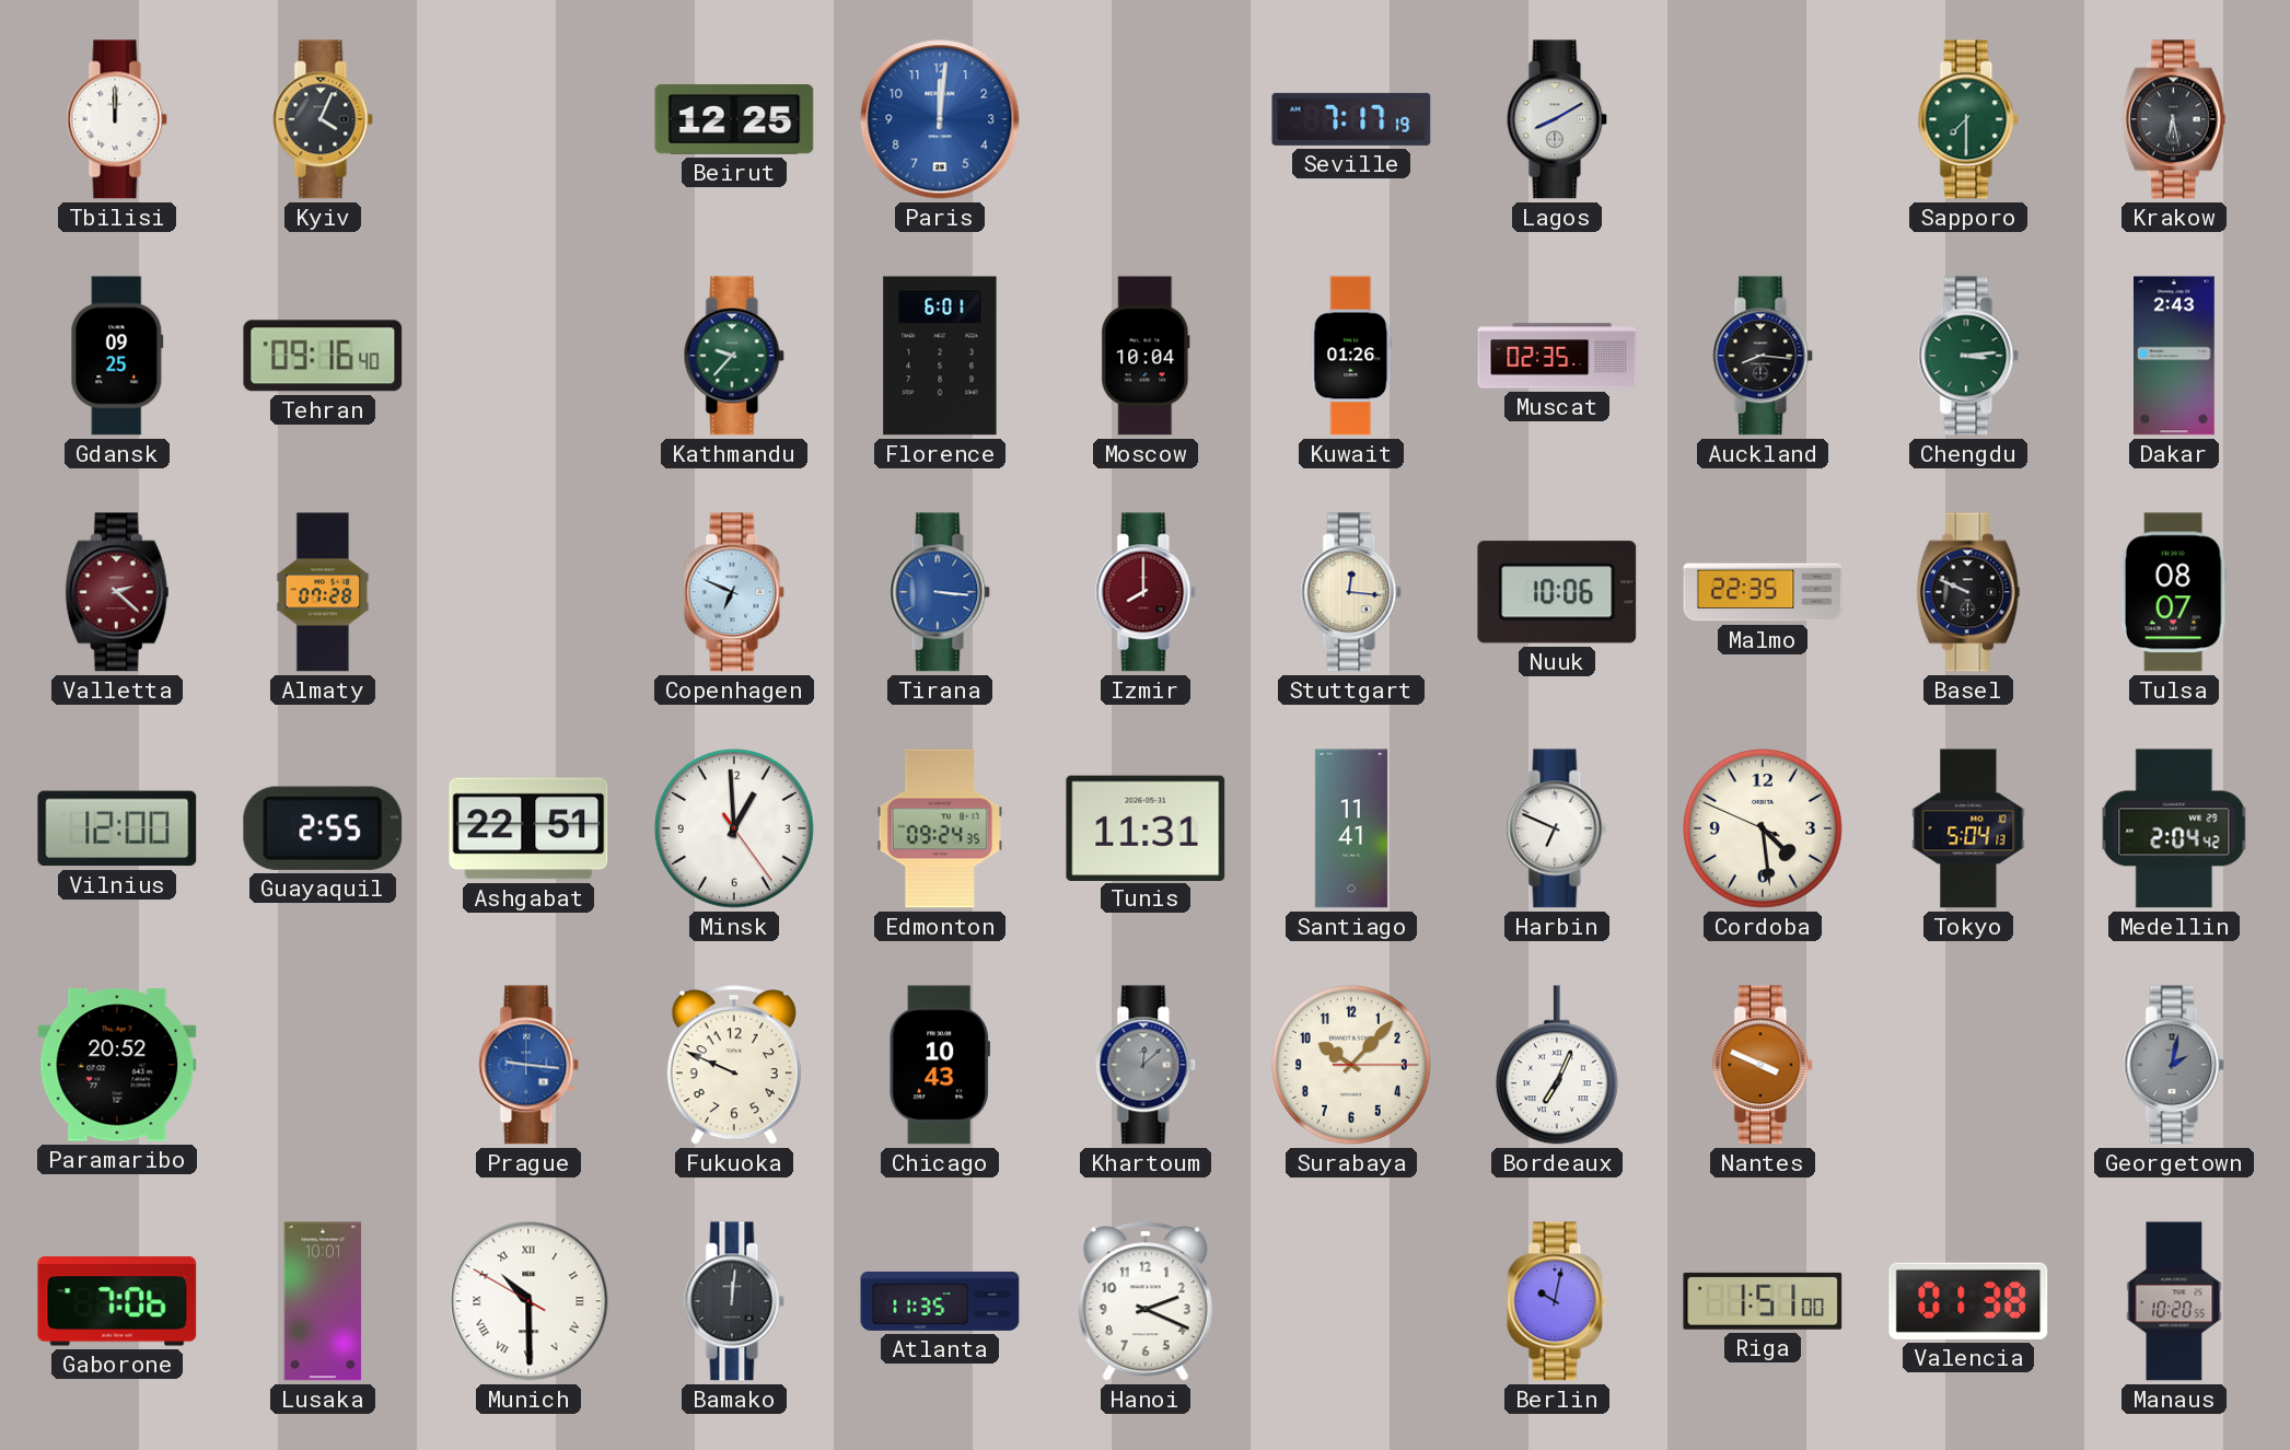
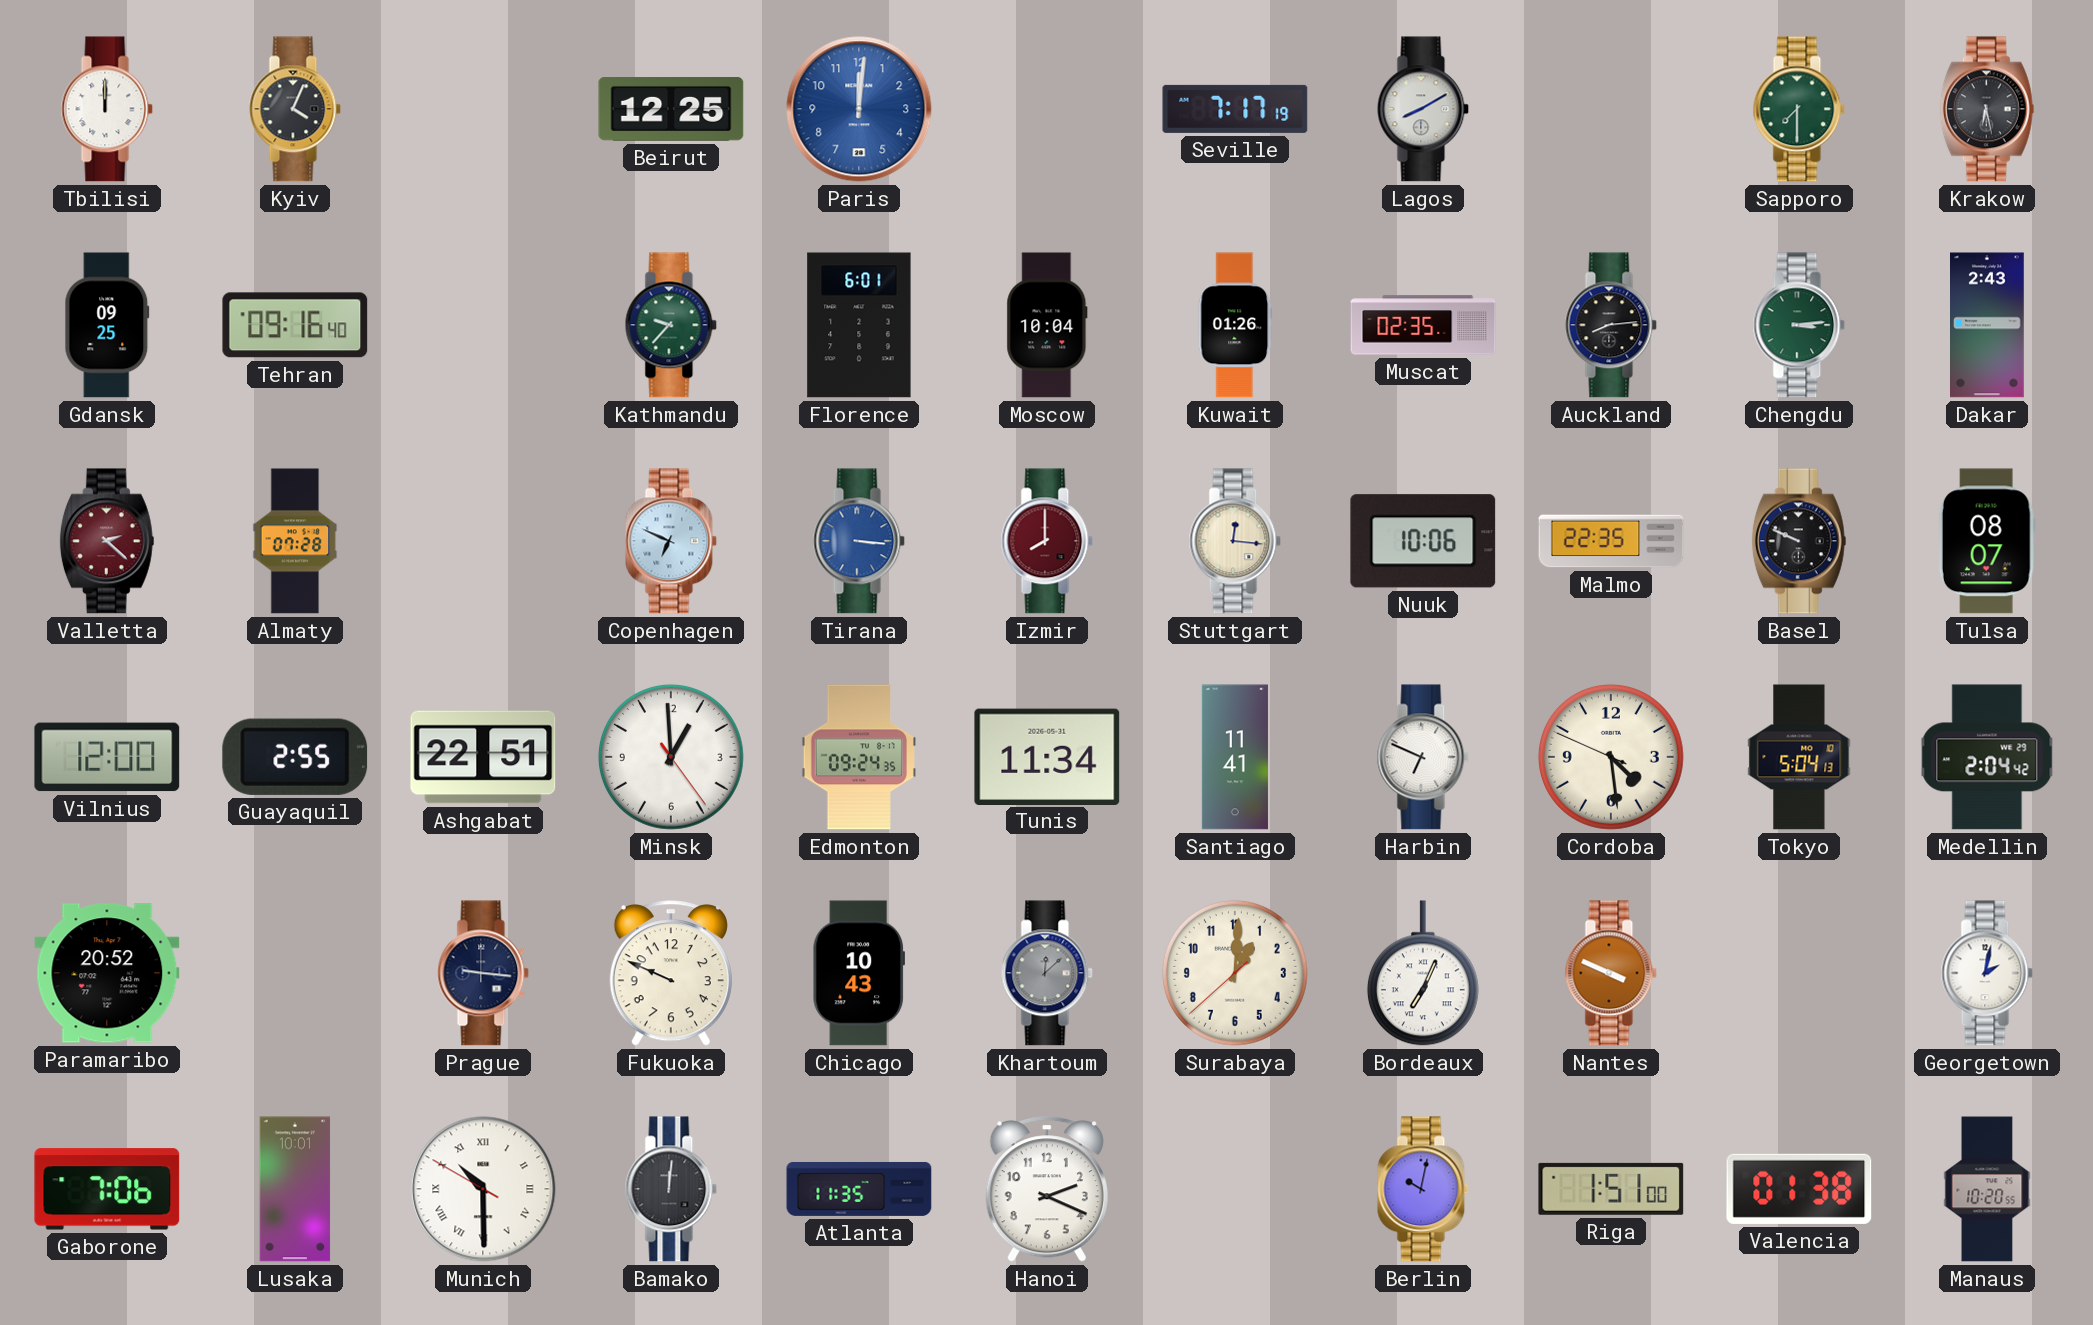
Auckland: 8:16 -> 8:14
Tunis: 11:31 -> 11:34
Prague dial: blue -> navy
Surabaya: 10:07 -> 1:00
Georgetown dial: grey -> white
